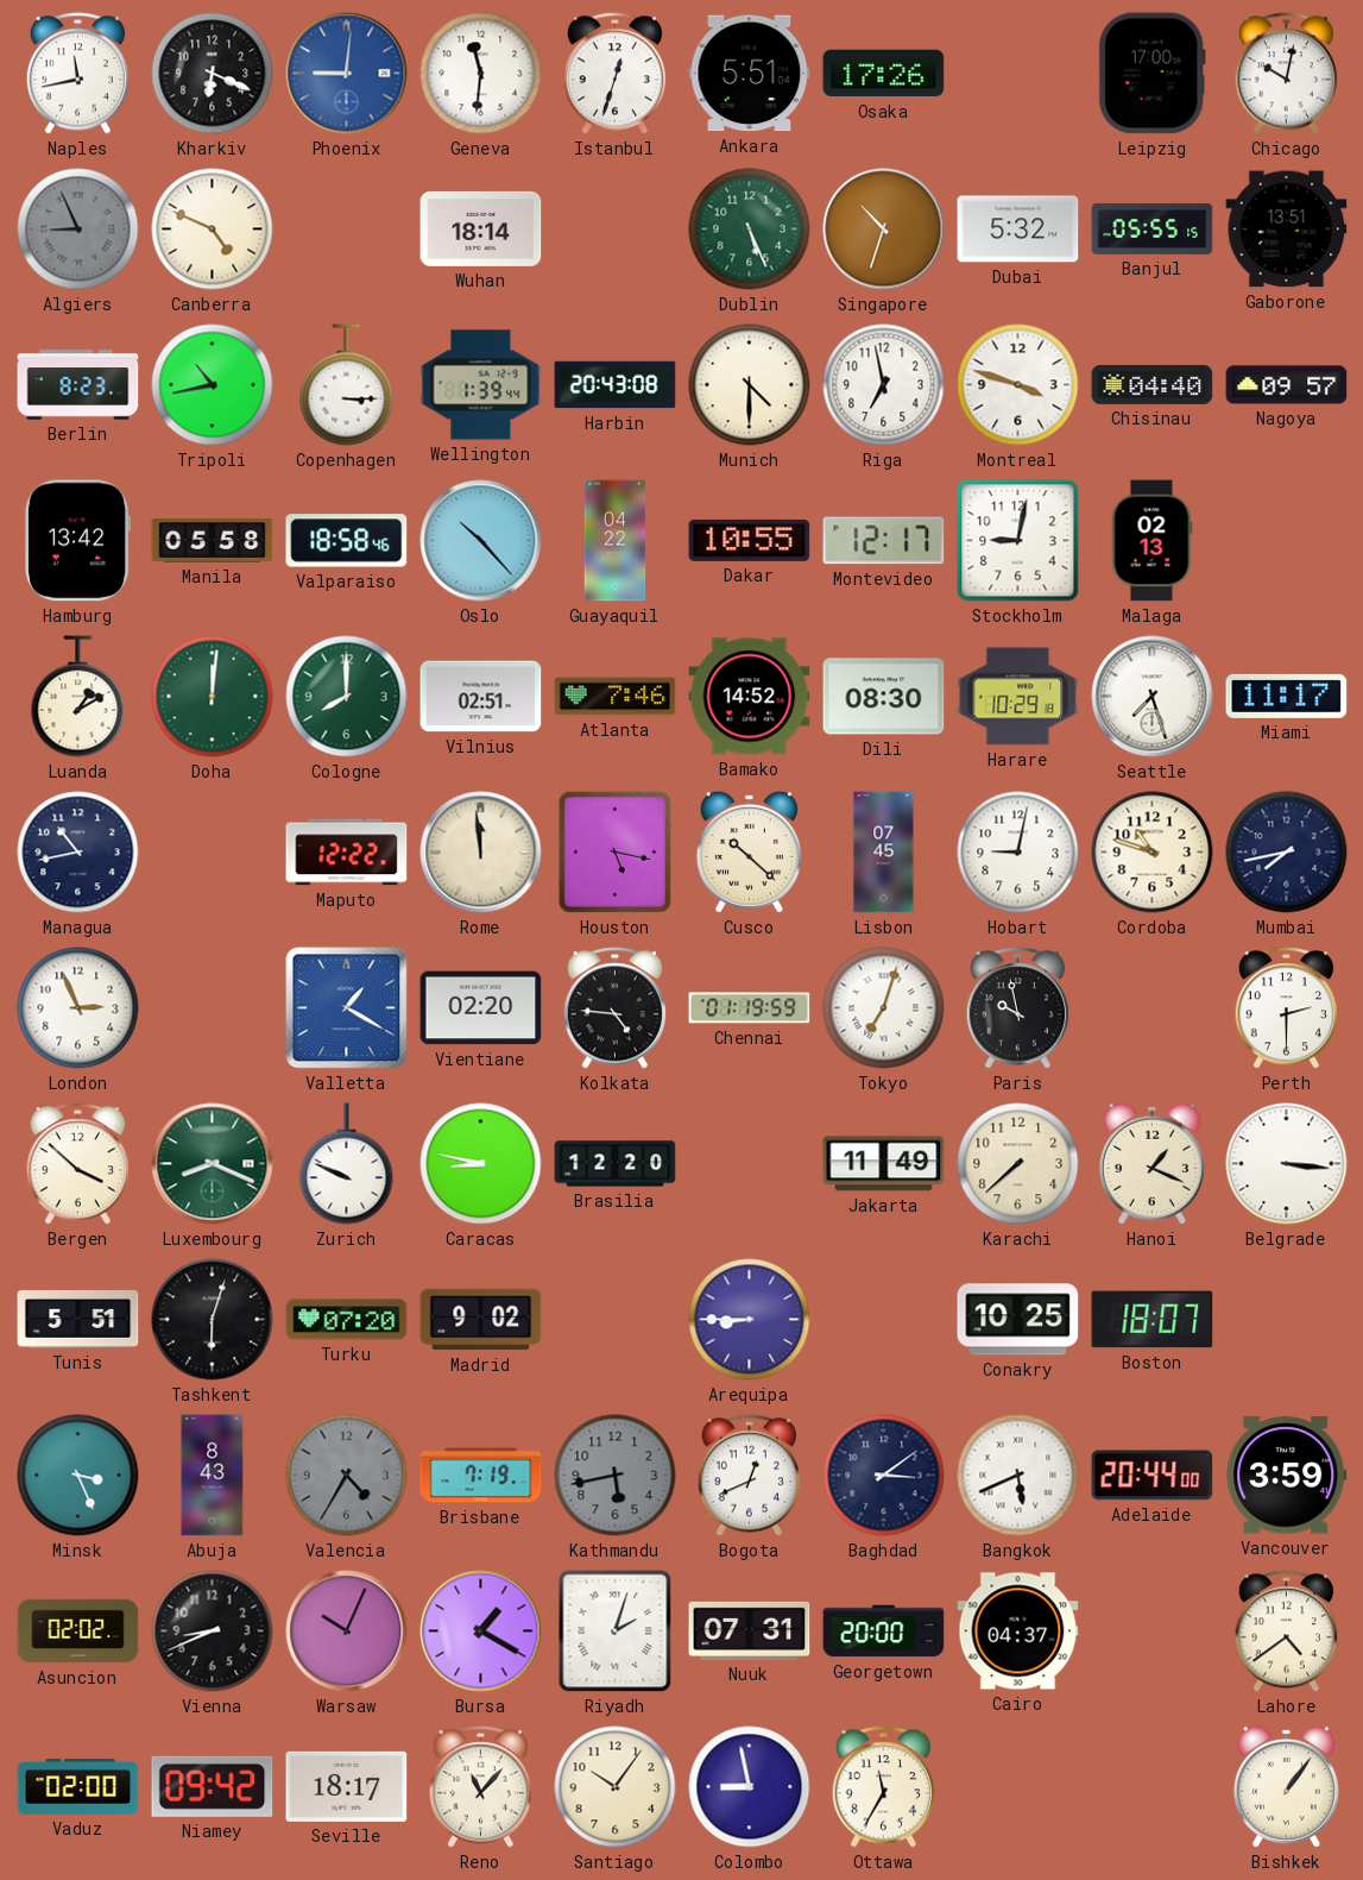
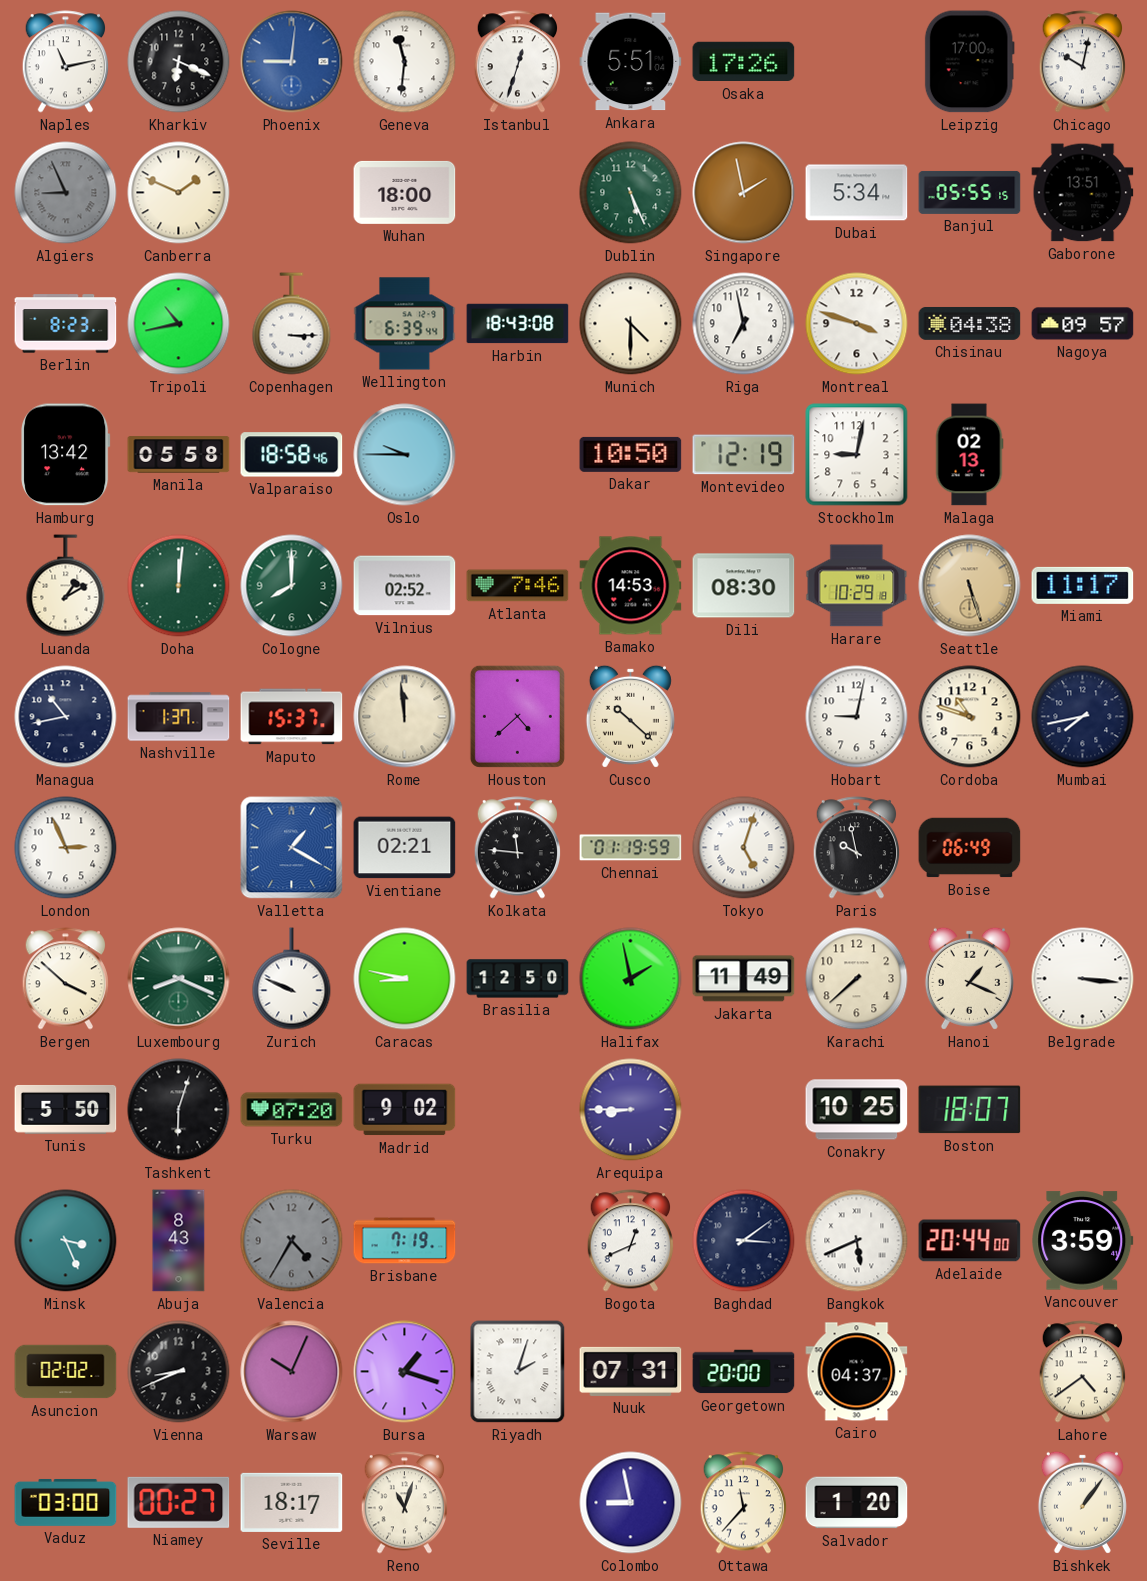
Naples: 11:43 -> 11:13
Canberra: 4:49 -> 1:49
Wuhan: 18:14 -> 18:00
Singapore: 10:33 -> 1:58
Dubai: 5:32 -> 5:34
Wellington: 1:39 -> 6:39
Harbin: 20:43 -> 18:43
Chisinau: 04:40 -> 04:38
Oslo: 10:23 -> 9:45
Guayaquil: 04:22 -> none
Dakar: 10:55 -> 10:50
Montevideo: 12:17 -> 12:19
Vilnius: 02:51 -> 02:52
Bamako: 14:52 -> 14:53
Seattle: 7:27 -> 5:27
Seattle dial: white -> champagne
Nashville: none -> 1:37
Maputo: 12:22 -> 15:37
Houston: 5:17 -> 4:38
Lisbon: 07:45 -> none
Vientiane: 02:20 -> 02:21
Kolkata: 4:46 -> 11:46
Tokyo: 7:03 -> 5:03
Boise: none -> 06:49
Perth: 2:30 -> none
Brasilia: 12:20 -> 12:50
Halifax: none -> 1:58
Tunis: 5:51 -> 5:50
Kathmandu: 5:43 -> none
Bursa: 1:20 -> 1:18
Vaduz: 02:00 -> 03:00
Niamey: 09:42 -> 00:27
Reno: 11:07 -> 11:03
Santiago: 10:06 -> none
Ottawa: 11:35 -> 11:37
Salvador: none -> 1:20
